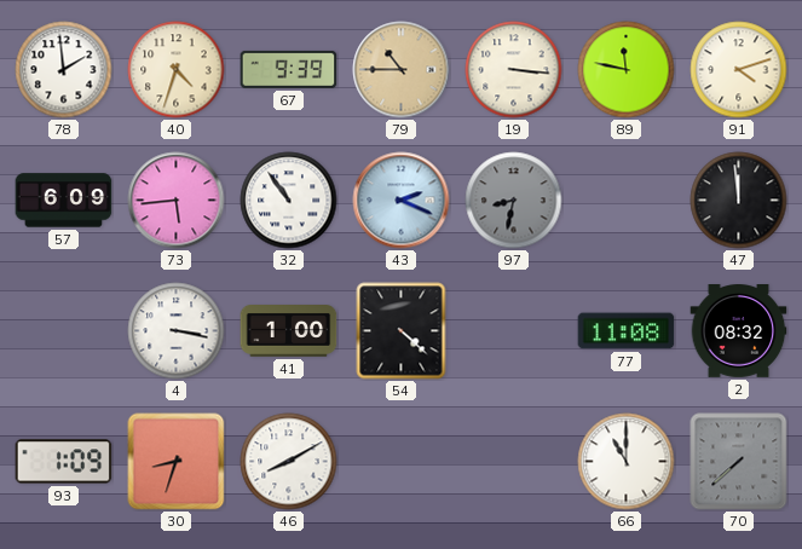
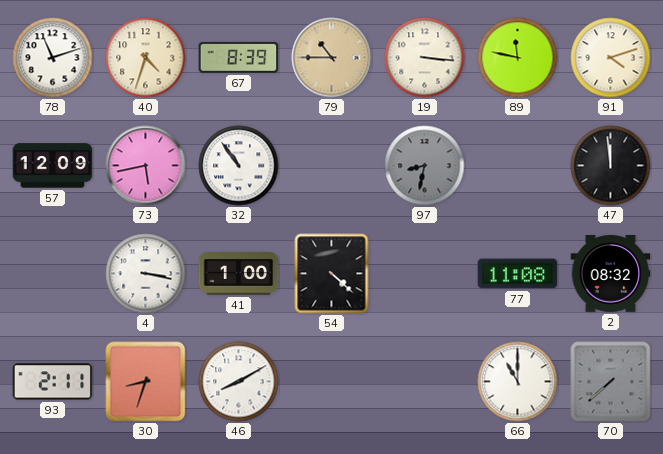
78: 1:59 -> 11:12
67: 9:39 -> 8:39
57: 6:09 -> 12:09
73: 5:44 -> 5:43
43: 2:19 -> none
93: 1:09 -> 2:11
